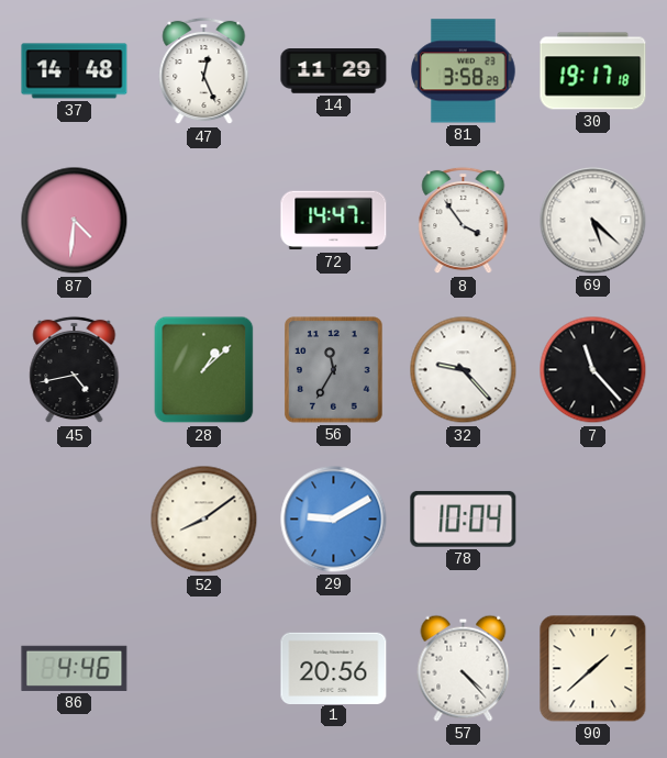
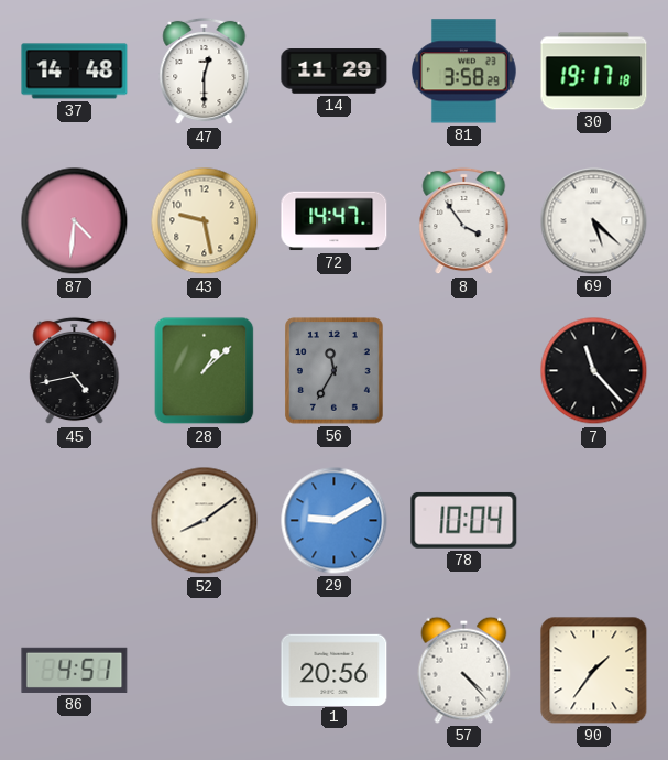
47: 12:26 -> 12:30
43: none -> 9:28
32: 9:23 -> none
86: 4:46 -> 4:51
90: 1:38 -> 1:36
